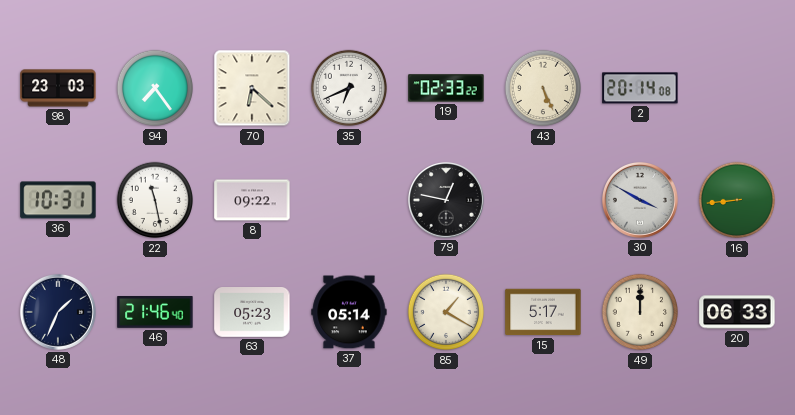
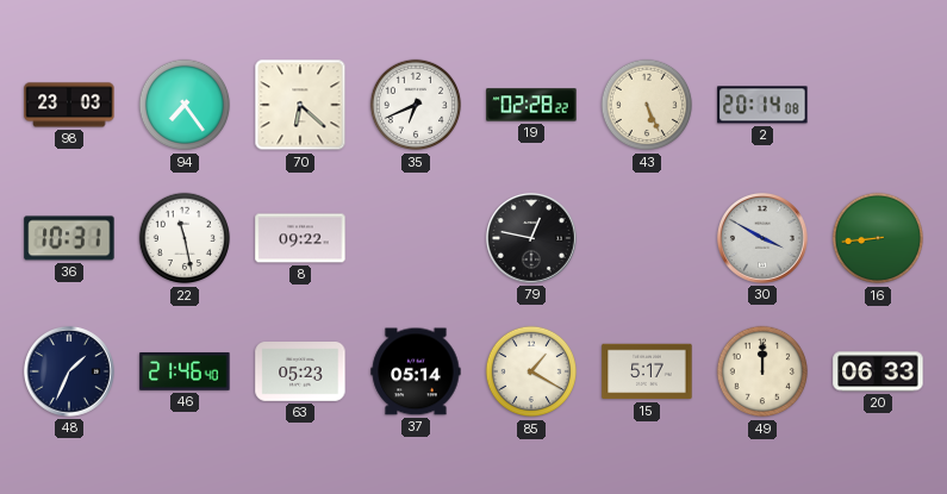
19: 02:33 -> 02:28
